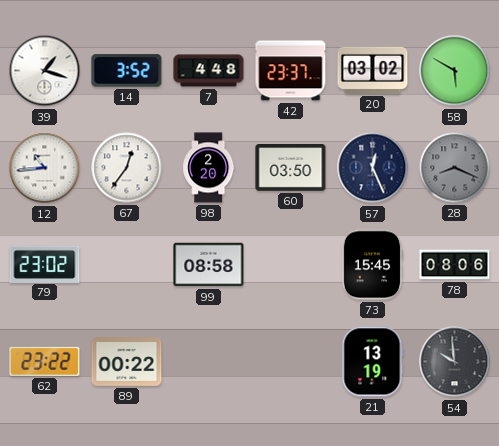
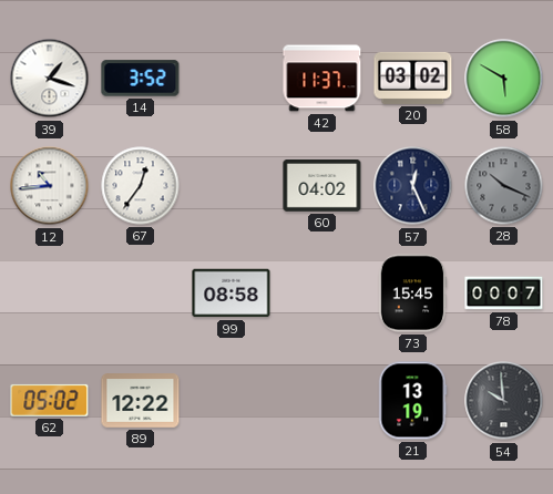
7: 4:48 -> none
42: 23:37 -> 11:37
98: 2:20 -> none
60: 03:50 -> 04:02
28: 8:19 -> 10:19
79: 23:02 -> none
78: 08:06 -> 00:07
62: 23:22 -> 05:02
89: 00:22 -> 12:22
